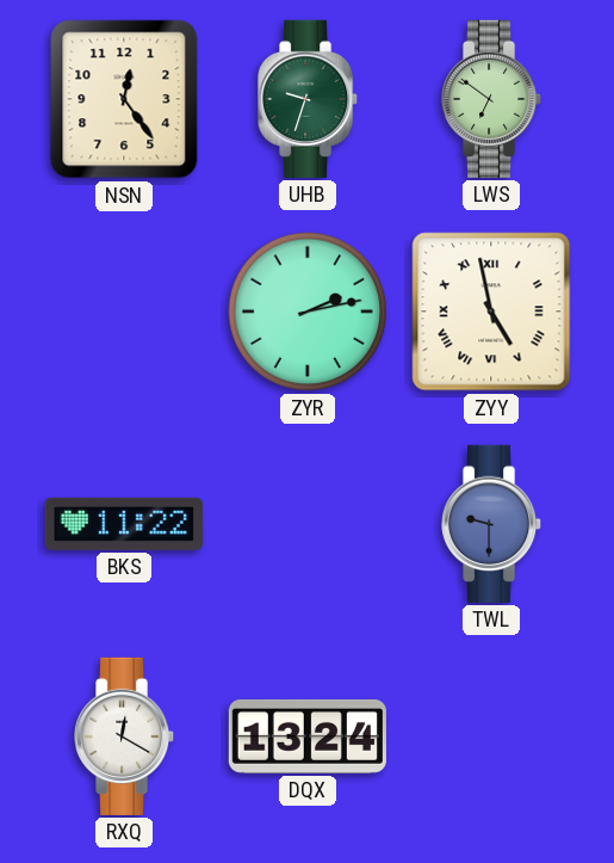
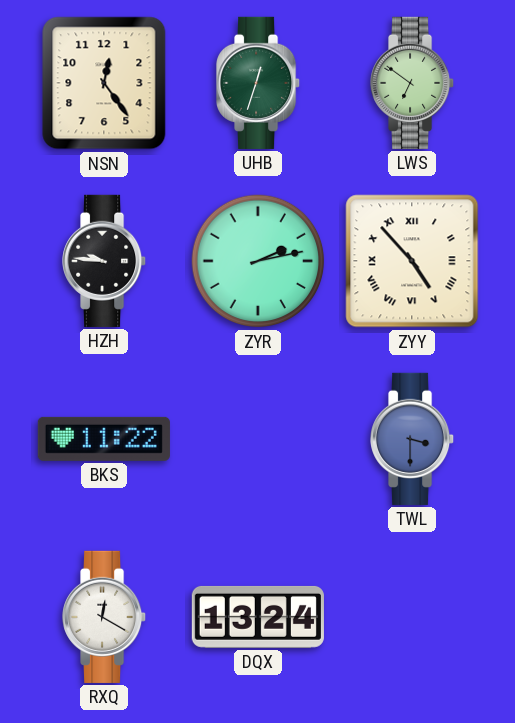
UHB: 9:33 -> 12:33
HZH: none -> 9:46
ZYY: 4:58 -> 4:53
TWL: 9:30 -> 3:30
